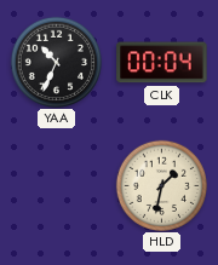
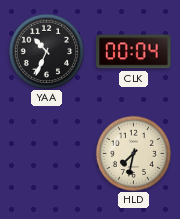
HLD: 1:32 -> 7:32
